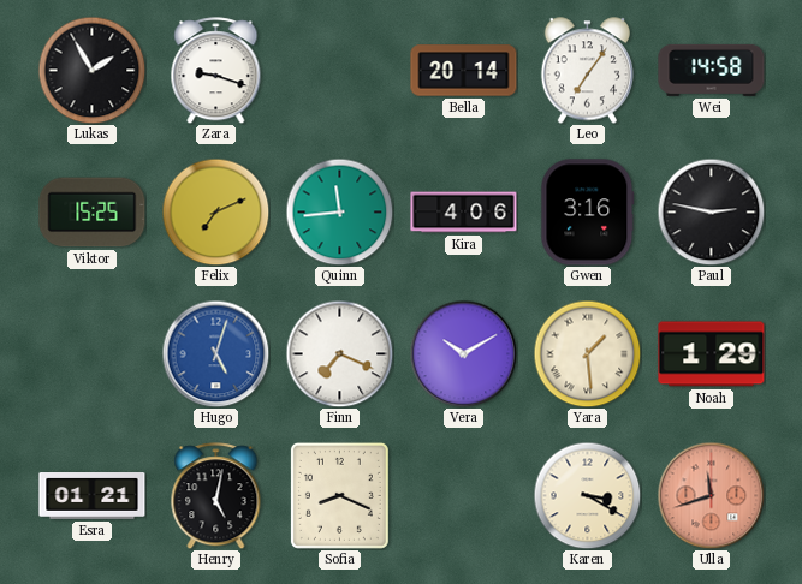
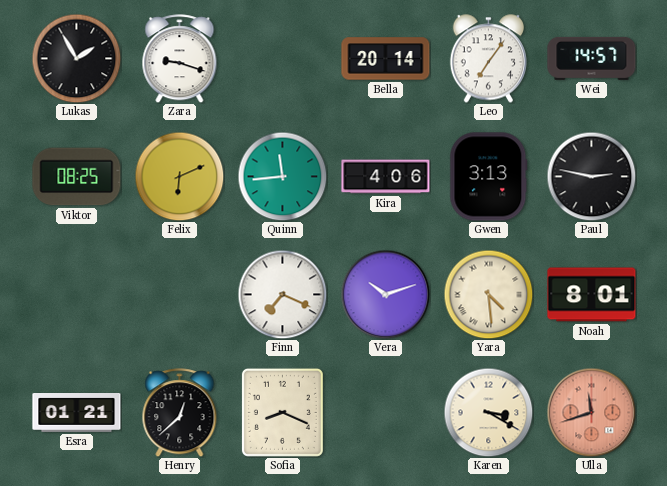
Wei: 14:58 -> 14:57
Viktor: 15:25 -> 08:25
Felix: 7:11 -> 6:11
Gwen: 3:16 -> 3:13
Hugo: 5:03 -> none
Vera: 10:10 -> 10:12
Yara: 1:29 -> 4:29
Noah: 1:29 -> 8:01
Henry: 5:02 -> 12:38
